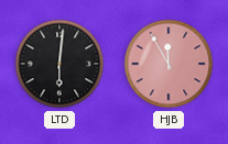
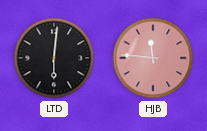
HJB: 11:55 -> 11:46
